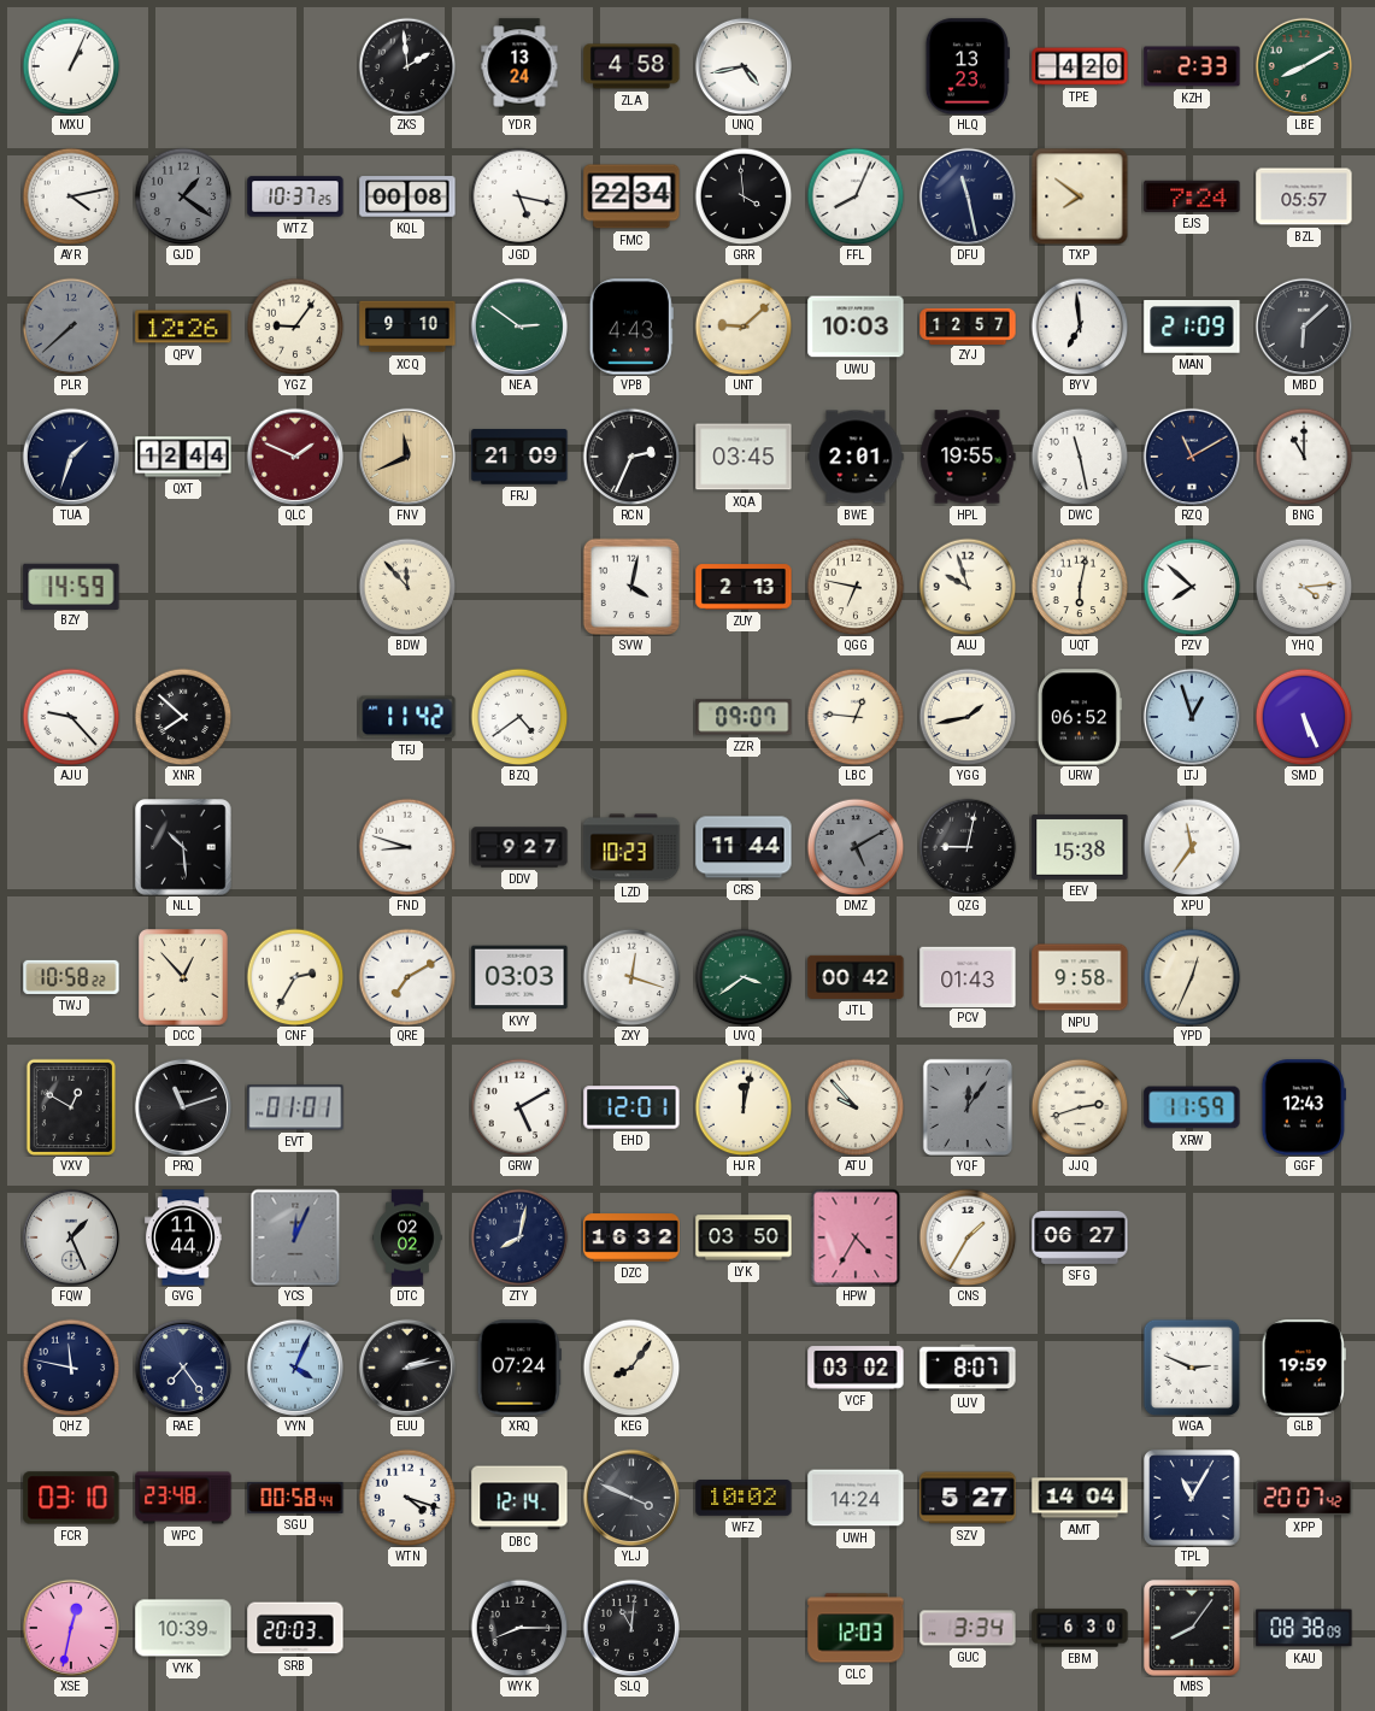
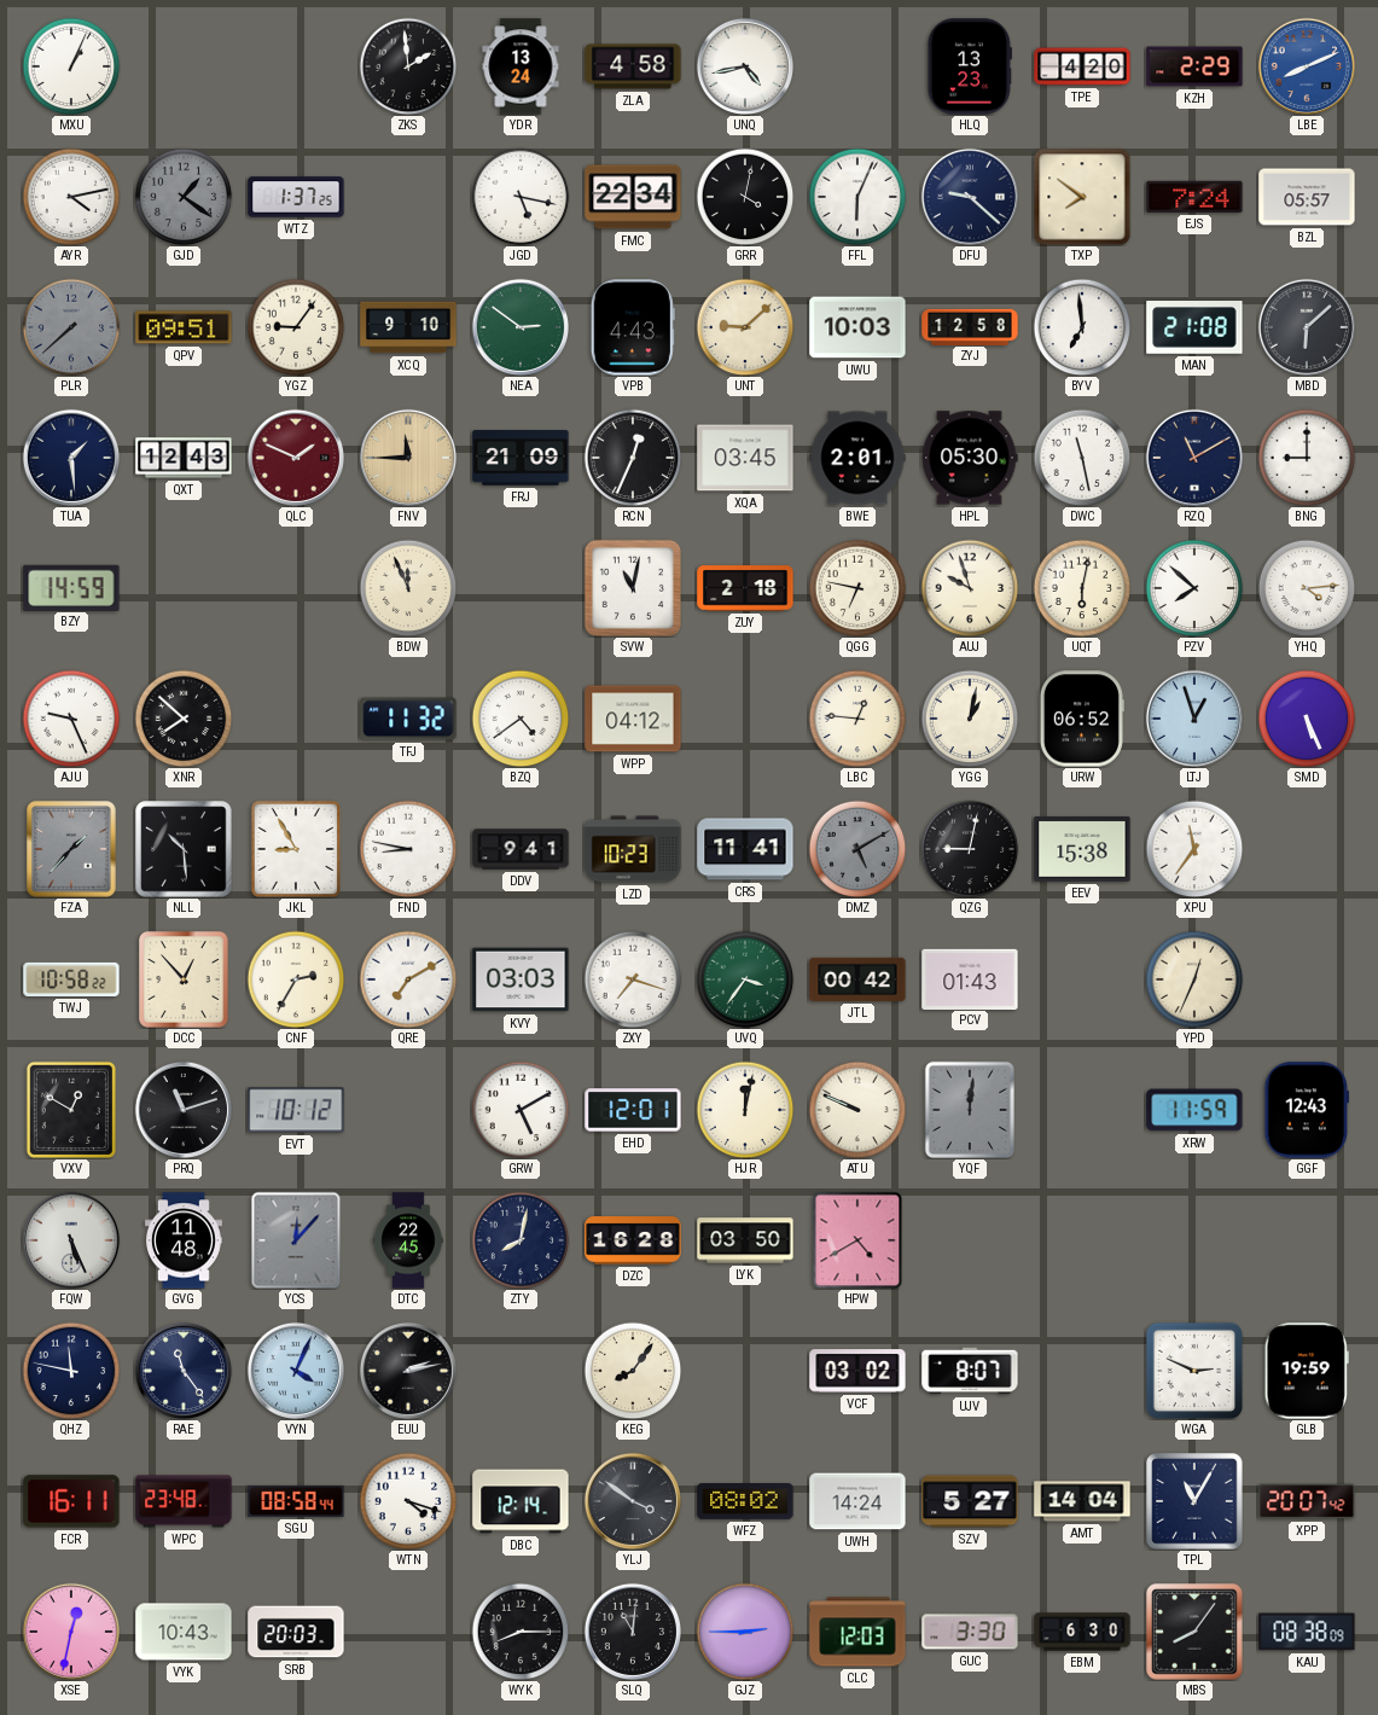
KZH: 2:33 -> 2:29
LBE: 8:10 -> 8:11
LBE dial: green -> blue
WTZ: 10:37 -> 1:37
KQL: 00:08 -> none
GRR: 3:59 -> 4:02
FFL: 8:04 -> 6:04
DFU: 11:28 -> 9:22
QPV: 12:26 -> 09:51
ZYJ: 12:57 -> 12:58
MAN: 21:09 -> 21:08
TUA: 1:33 -> 1:29
QXT: 12:44 -> 12:43
FNV: 11:41 -> 11:45
RCN: 2:34 -> 12:34
HPL: 19:55 -> 05:30
BNG: 11:00 -> 9:00
BDW: 11:53 -> 11:56
SVW: 4:02 -> 11:02
ZUY: 2:13 -> 2:18
AJU: 9:23 -> 9:26
TFJ: 11:42 -> 11:32
WPP: none -> 04:12
ZZR: 09:07 -> none
YGG: 1:43 -> 1:02
FZA: none -> 1:37
JKL: none -> 8:55
FND: 8:48 -> 8:47
DDV: 9:27 -> 9:41
CRS: 11:44 -> 11:41
ZXY: 12:18 -> 7:18
UVQ: 3:39 -> 3:36
NPU: 9:58 -> none
EVT: 01:01 -> 10:12
ATU: 9:53 -> 9:49
YQF: 12:06 -> 12:01
JJQ: 2:42 -> none
FQW: 1:26 -> 5:26
GVG: 11:44 -> 11:48
YCS: 12:04 -> 12:07
DTC: 02:02 -> 22:45
DZC: 16:32 -> 16:28
HPW: 4:35 -> 4:40
CNS: 1:35 -> none
SFG: 06:27 -> none
RAE: 7:24 -> 11:24
XRQ: 07:24 -> none
FCR: 03:10 -> 16:11
SGU: 00:58 -> 08:58
YLJ: 3:49 -> 3:51
WFZ: 10:02 -> 08:02
VYK: 10:39 -> 10:43
GJZ: none -> 2:45
GUC: 3:34 -> 3:30
